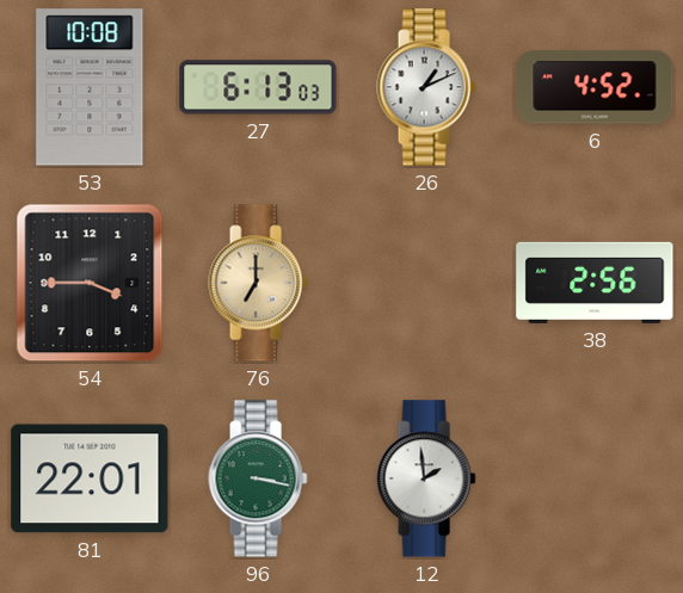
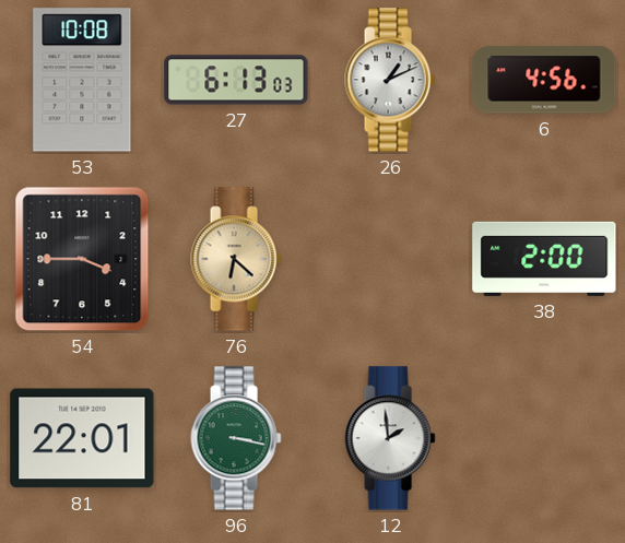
6: 4:52 -> 4:56
76: 7:00 -> 6:22
38: 2:56 -> 2:00
